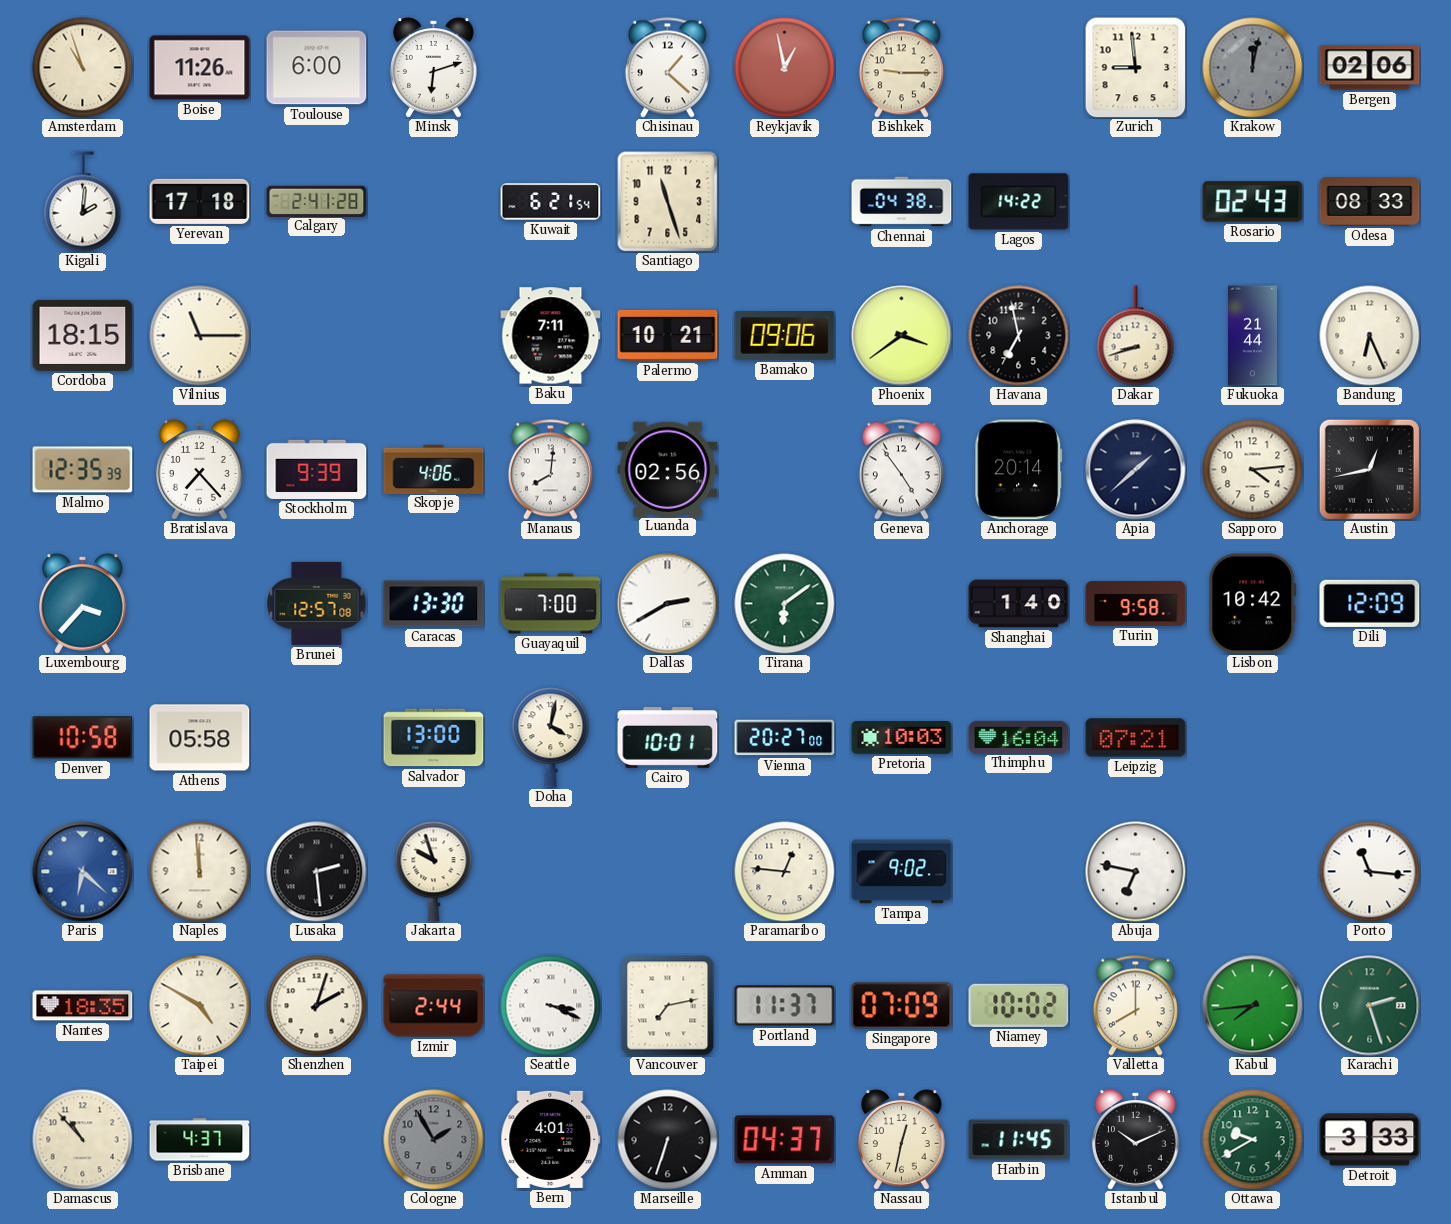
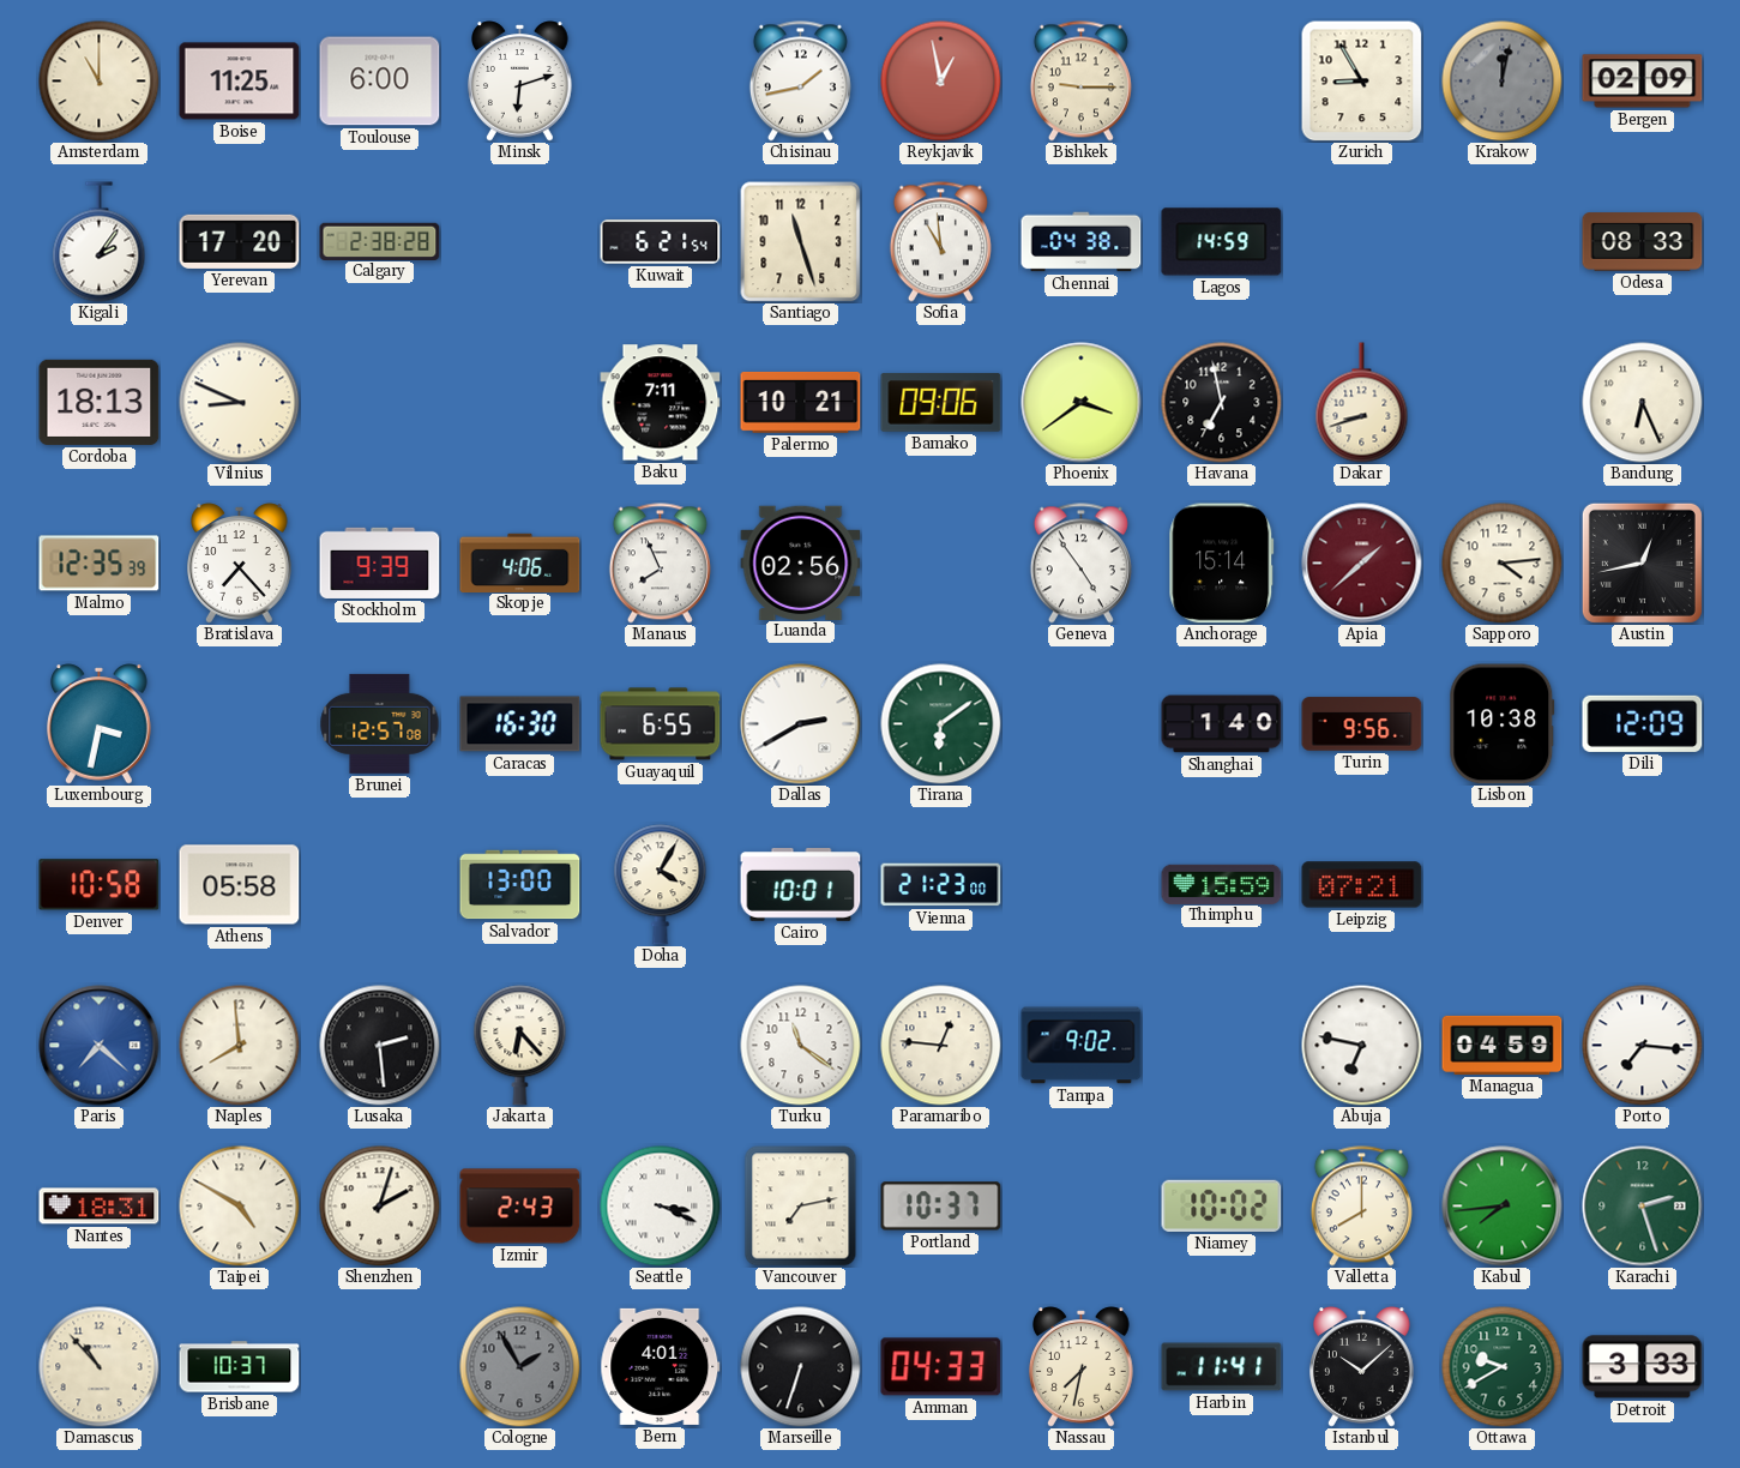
Amsterdam: 10:57 -> 11:00
Boise: 11:26 -> 11:25
Chisinau: 1:22 -> 1:43
Zurich: 8:59 -> 8:55
Bergen: 02:06 -> 02:09
Kigali: 2:01 -> 2:06
Yerevan: 17:18 -> 17:20
Calgary: 2:41 -> 2:38
Sofia: none -> 10:59
Lagos: 14:22 -> 14:59
Rosario: 02:43 -> none
Cordoba: 18:15 -> 18:13
Vilnius: 11:15 -> 8:49
Fukuoka: 21:44 -> none
Manaus: 8:01 -> 7:56
Anchorage: 20:14 -> 15:14
Apia dial: navy -> burgundy
Luxembourg: 3:37 -> 3:32
Caracas: 13:30 -> 16:30
Guayaquil: 7:00 -> 6:55
Turin: 9:58 -> 9:56
Lisbon: 10:42 -> 10:38
Doha: 4:02 -> 4:05
Vienna: 20:27 -> 21:23
Pretoria: 10:03 -> none
Thimphu: 16:04 -> 15:59
Paris: 6:22 -> 7:22
Naples: 11:59 -> 7:59
Jakarta: 9:57 -> 6:23
Turku: none -> 11:21
Managua: none -> 04:59
Porto: 11:16 -> 7:16
Nantes: 18:35 -> 18:31
Izmir: 2:44 -> 2:43
Portland: 11:37 -> 10:37
Singapore: 07:09 -> none
Brisbane: 4:37 -> 10:37
Amman: 04:37 -> 04:33
Nassau: 12:32 -> 7:32
Harbin: 11:45 -> 11:41
Istanbul: 10:11 -> 10:08
